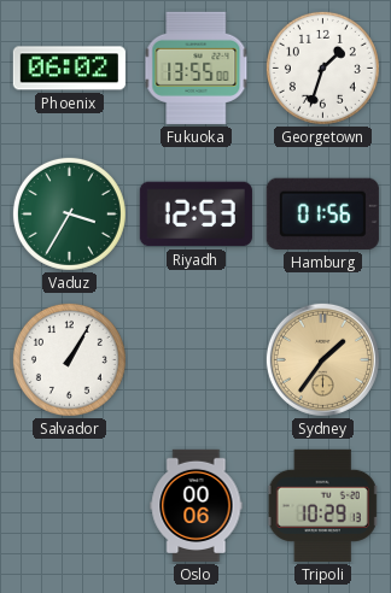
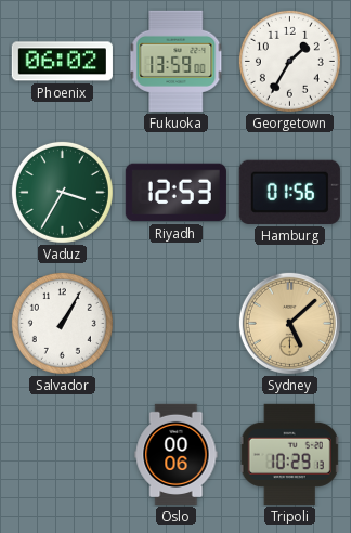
Fukuoka: 13:55 -> 13:59
Georgetown: 1:33 -> 1:35
Sydney: 1:36 -> 5:08
